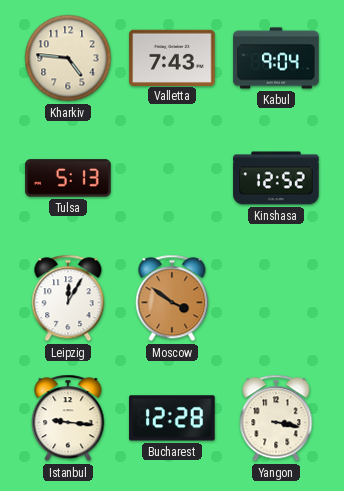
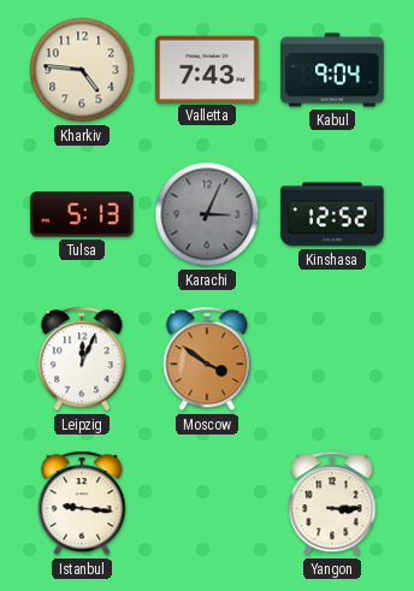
Karachi: none -> 3:04
Leipzig: 12:05 -> 12:04
Bucharest: 12:28 -> none
Yangon: 3:17 -> 3:15
